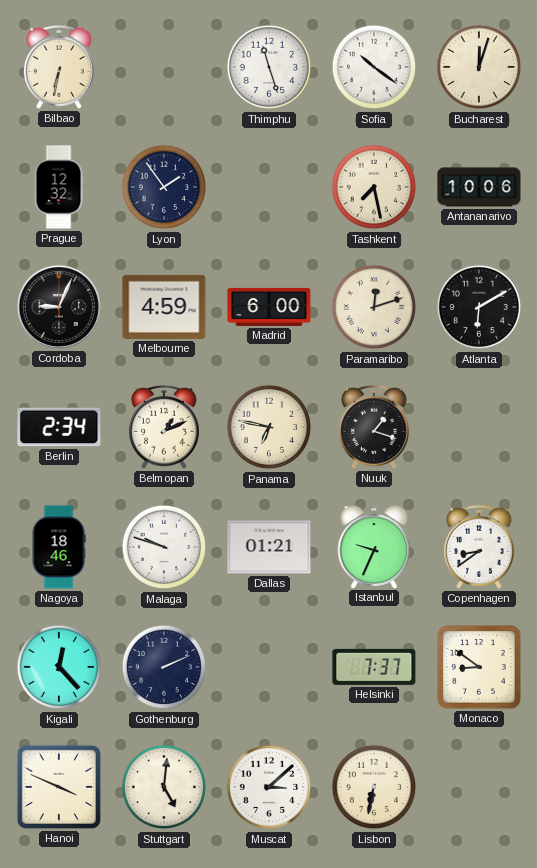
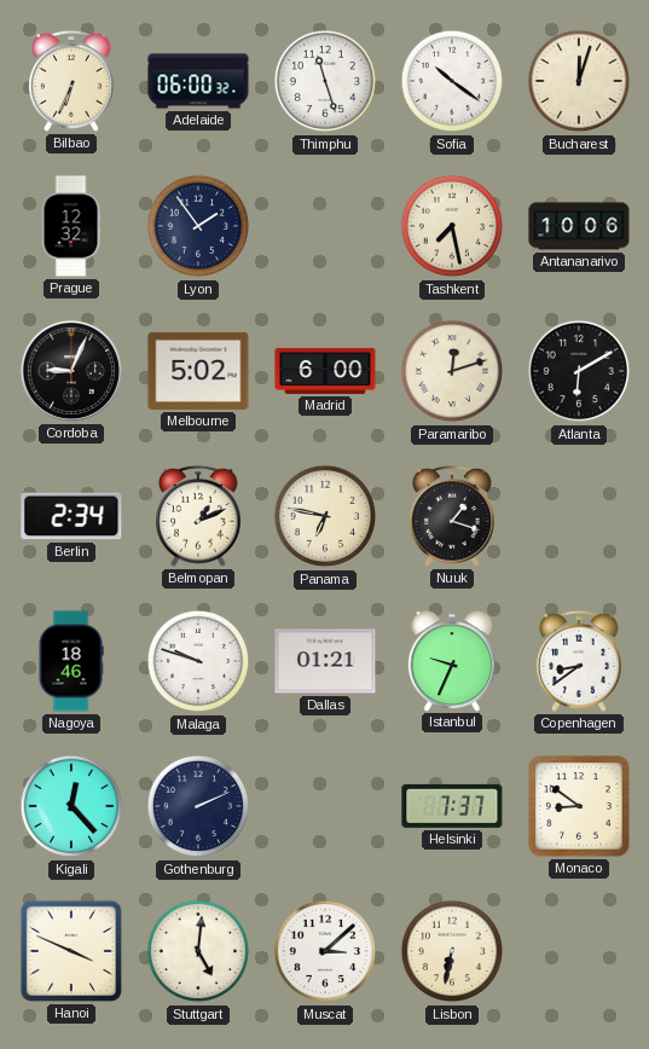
Bilbao: 6:32 -> 6:34
Adelaide: none -> 06:00
Melbourne: 4:59 -> 5:02
